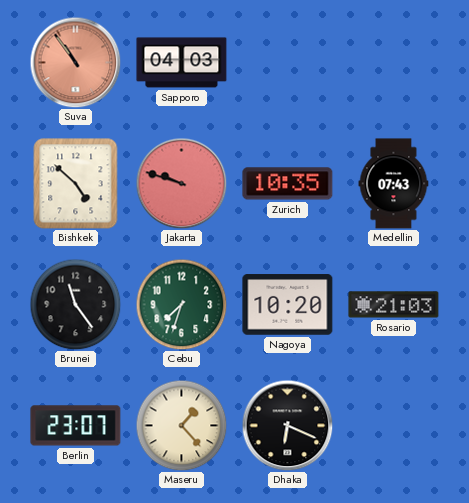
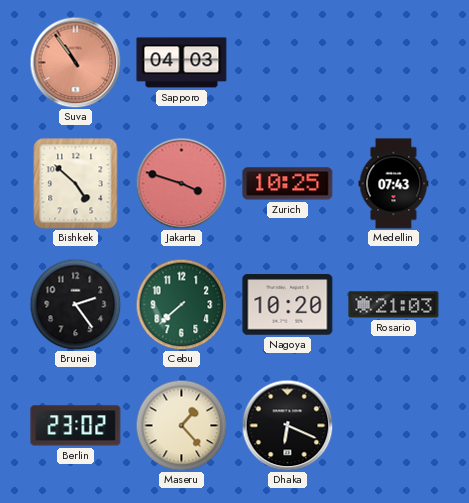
Jakarta: 9:48 -> 3:48
Zurich: 10:35 -> 10:25
Brunei: 11:24 -> 2:24
Cebu: 7:33 -> 7:38
Berlin: 23:07 -> 23:02
